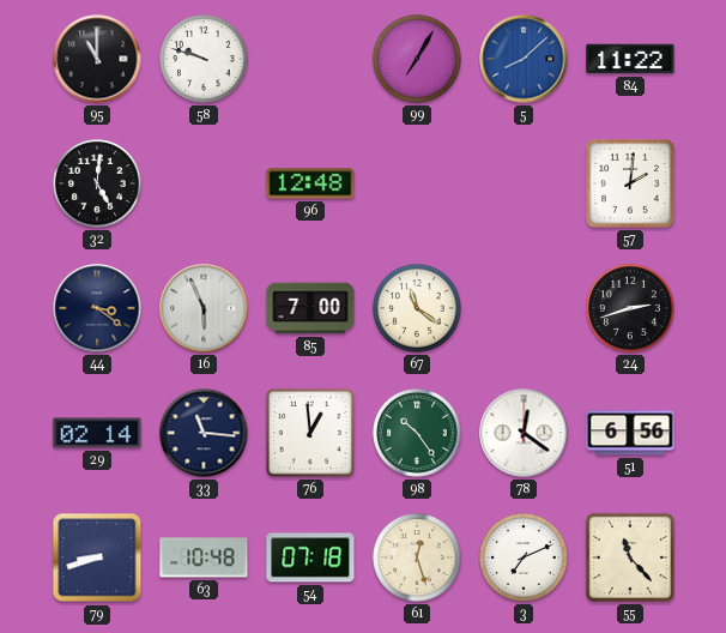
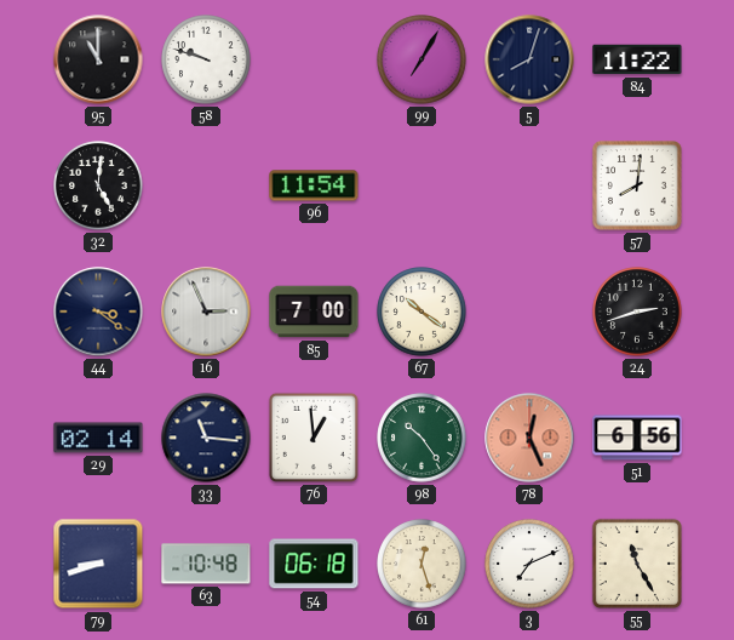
5: 8:08 -> 8:03
5 dial: blue -> navy
96: 12:48 -> 11:54
57: 2:01 -> 8:01
16: 5:56 -> 2:56
67: 11:21 -> 10:21
78: 12:21 -> 12:26
78 dial: white -> salmon
54: 07:18 -> 06:18
55: 11:23 -> 11:25
